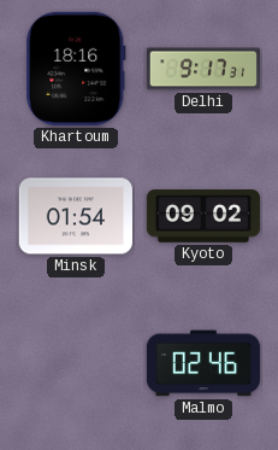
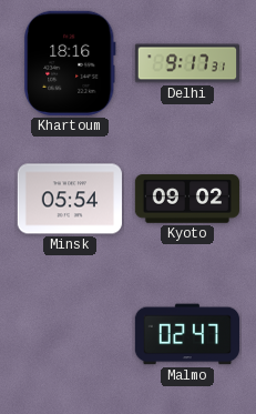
Minsk: 01:54 -> 05:54
Malmo: 02:46 -> 02:47
